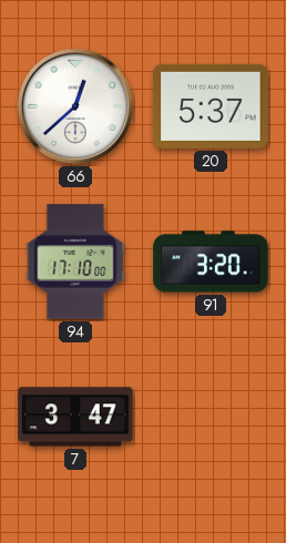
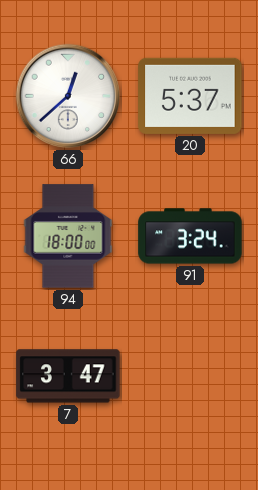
94: 17:10 -> 18:00
91: 3:20 -> 3:24
